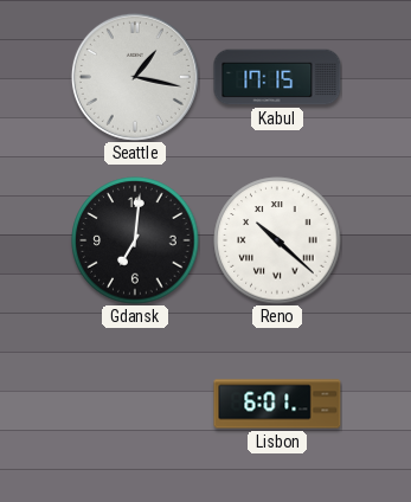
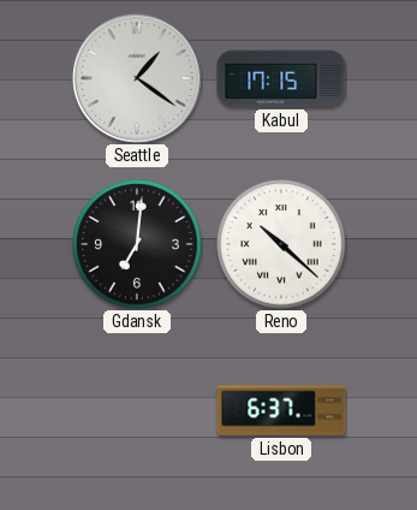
Seattle: 1:17 -> 1:21
Lisbon: 6:01 -> 6:37
